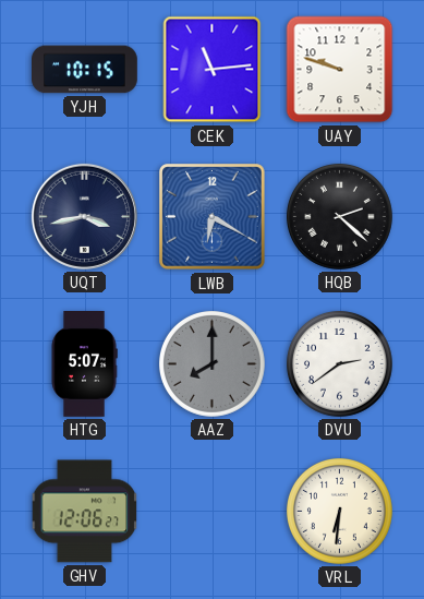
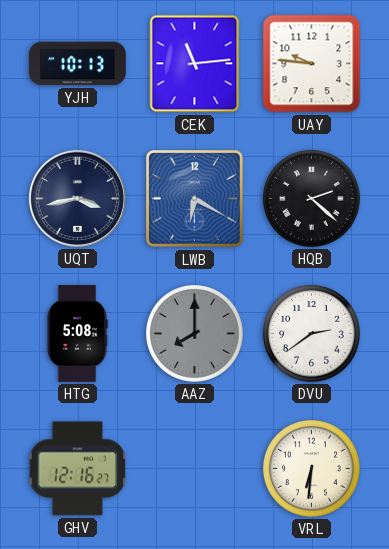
YJH: 10:15 -> 10:13
UAY: 9:48 -> 9:46
HTG: 5:07 -> 5:08
GHV: 12:06 -> 12:16
